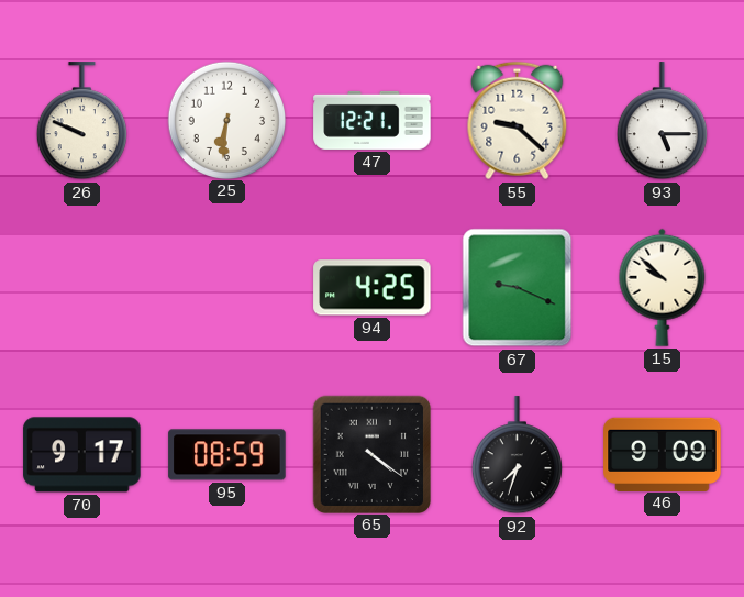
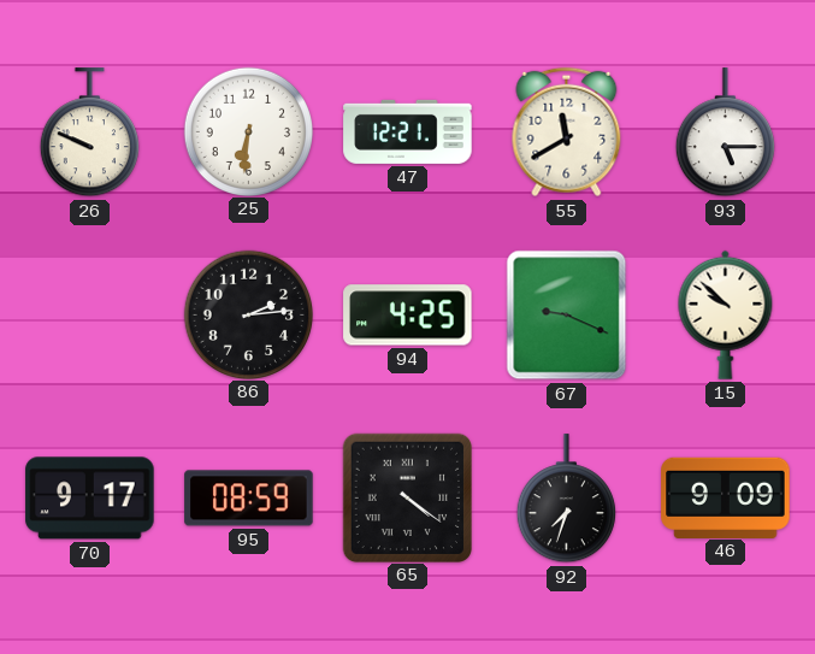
55: 9:22 -> 11:40
86: none -> 2:14
